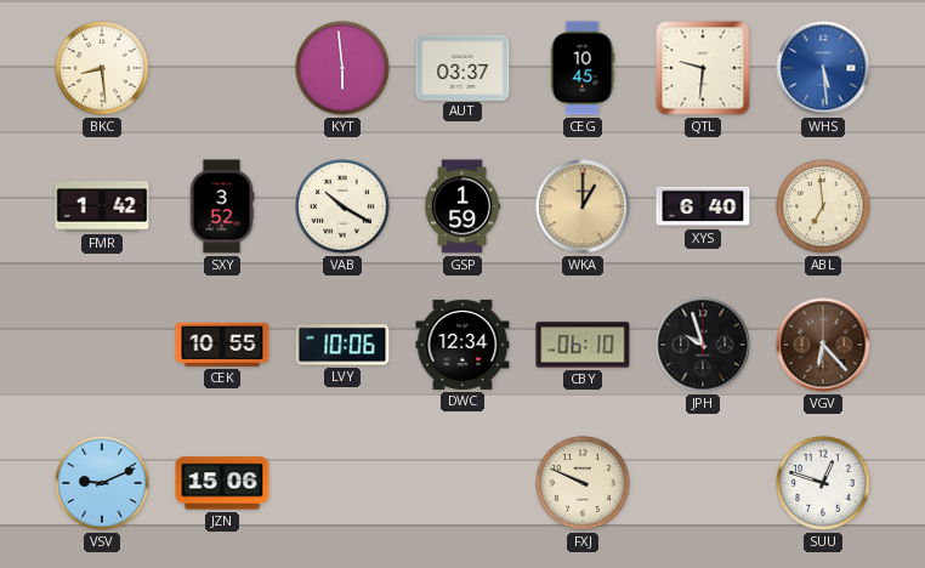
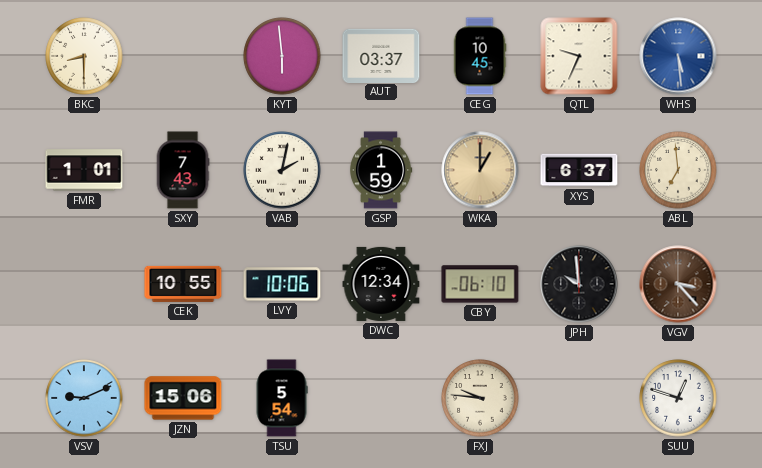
BKC: 8:29 -> 8:30
QTL: 9:31 -> 9:34
FMR: 1:42 -> 1:01
SXY: 3:52 -> 7:43
VAB: 10:20 -> 2:02
XYS: 6:40 -> 6:37
JPH: 9:57 -> 9:59
VGV: 6:23 -> 3:23
TSU: none -> 5:54
FXJ: 9:49 -> 9:46
